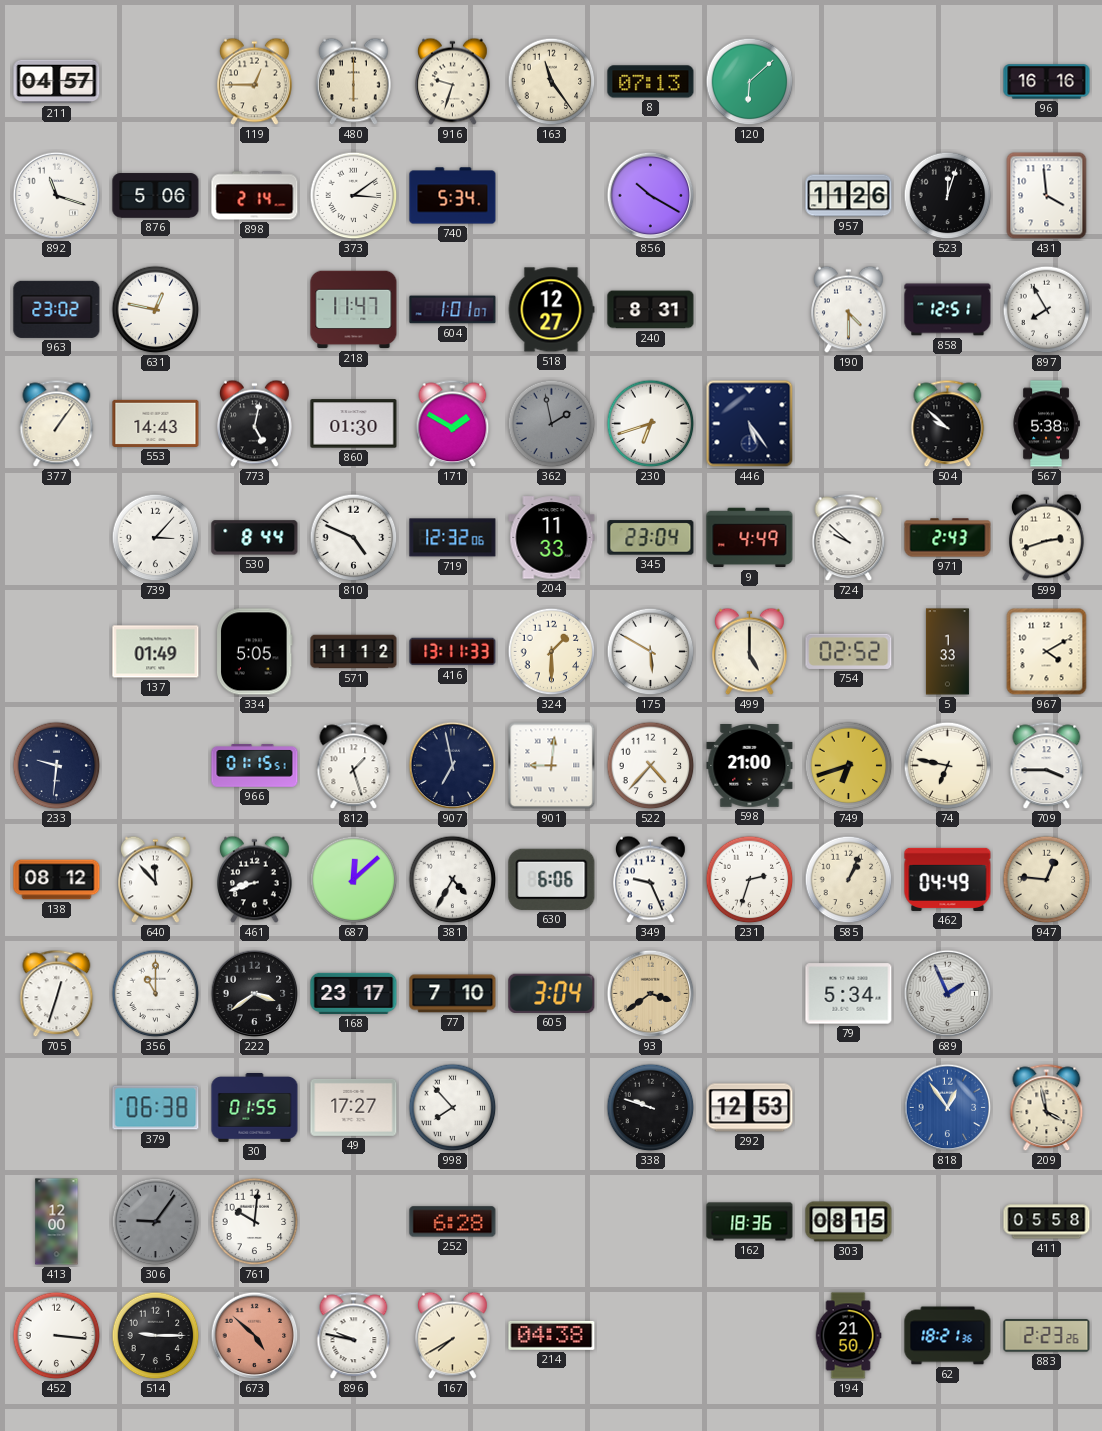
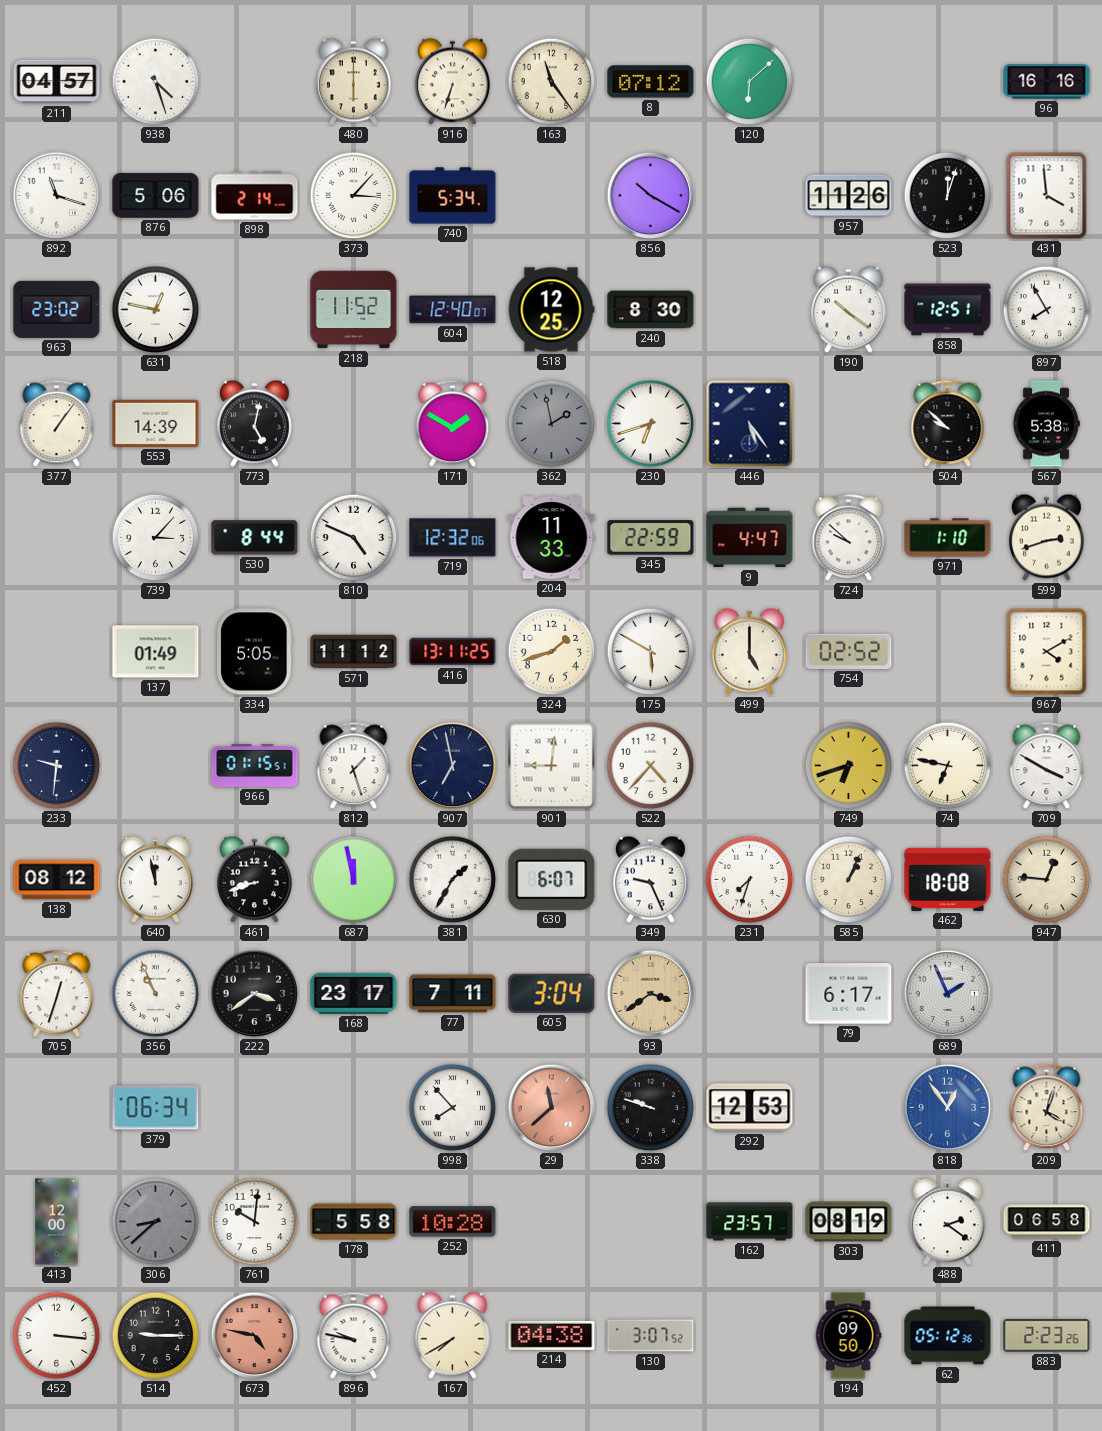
938: none -> 4:27
119: 12:45 -> none
916: 9:33 -> 6:33
8: 07:13 -> 07:12
373: 3:09 -> 3:07
218: 11:47 -> 11:52
604: 1:01 -> 12:40
518: 12:27 -> 12:25
240: 8:31 -> 8:30
190: 4:30 -> 10:21
553: 14:43 -> 14:39
860: 01:30 -> none
345: 23:04 -> 22:59
9: 4:49 -> 4:47
971: 2:43 -> 1:10
416: 13:11:33 -> 13:11:25
324: 1:30 -> 1:42
5: 1:33 -> none
598: 21:00 -> none
709: 3:45 -> 3:50
640: 11:53 -> 11:58
687: 12:08 -> 11:58
381: 4:35 -> 1:35
630: 6:06 -> 6:07
231: 2:33 -> 7:33
462: 04:49 -> 18:08
356: 11:00 -> 10:56
77: 7:10 -> 7:11
79: 5:34 -> 6:17
379: 06:38 -> 06:34
30: 01:55 -> none
49: 17:27 -> none
29: none -> 11:38
209: 3:58 -> 4:03
306: 9:06 -> 8:38
178: none -> 5:58
252: 6:28 -> 10:28
162: 18:36 -> 23:57
303: 08:15 -> 08:19
488: none -> 2:21
411: 05:58 -> 06:58
673: 4:52 -> 4:47
130: none -> 3:07
194: 21:50 -> 09:50
62: 18:21 -> 05:12
